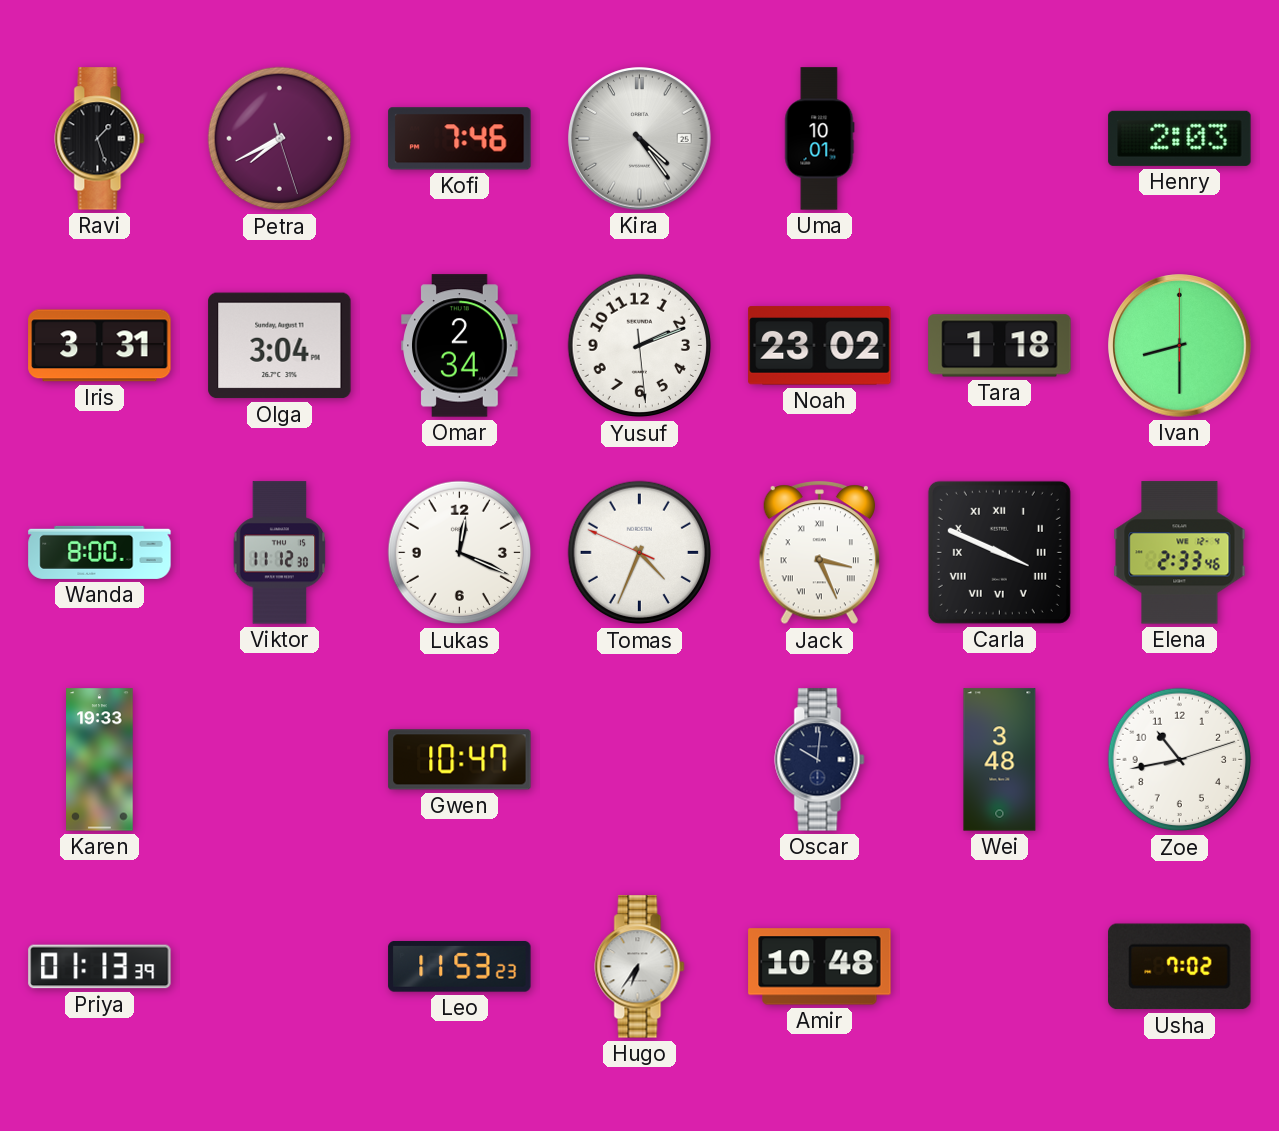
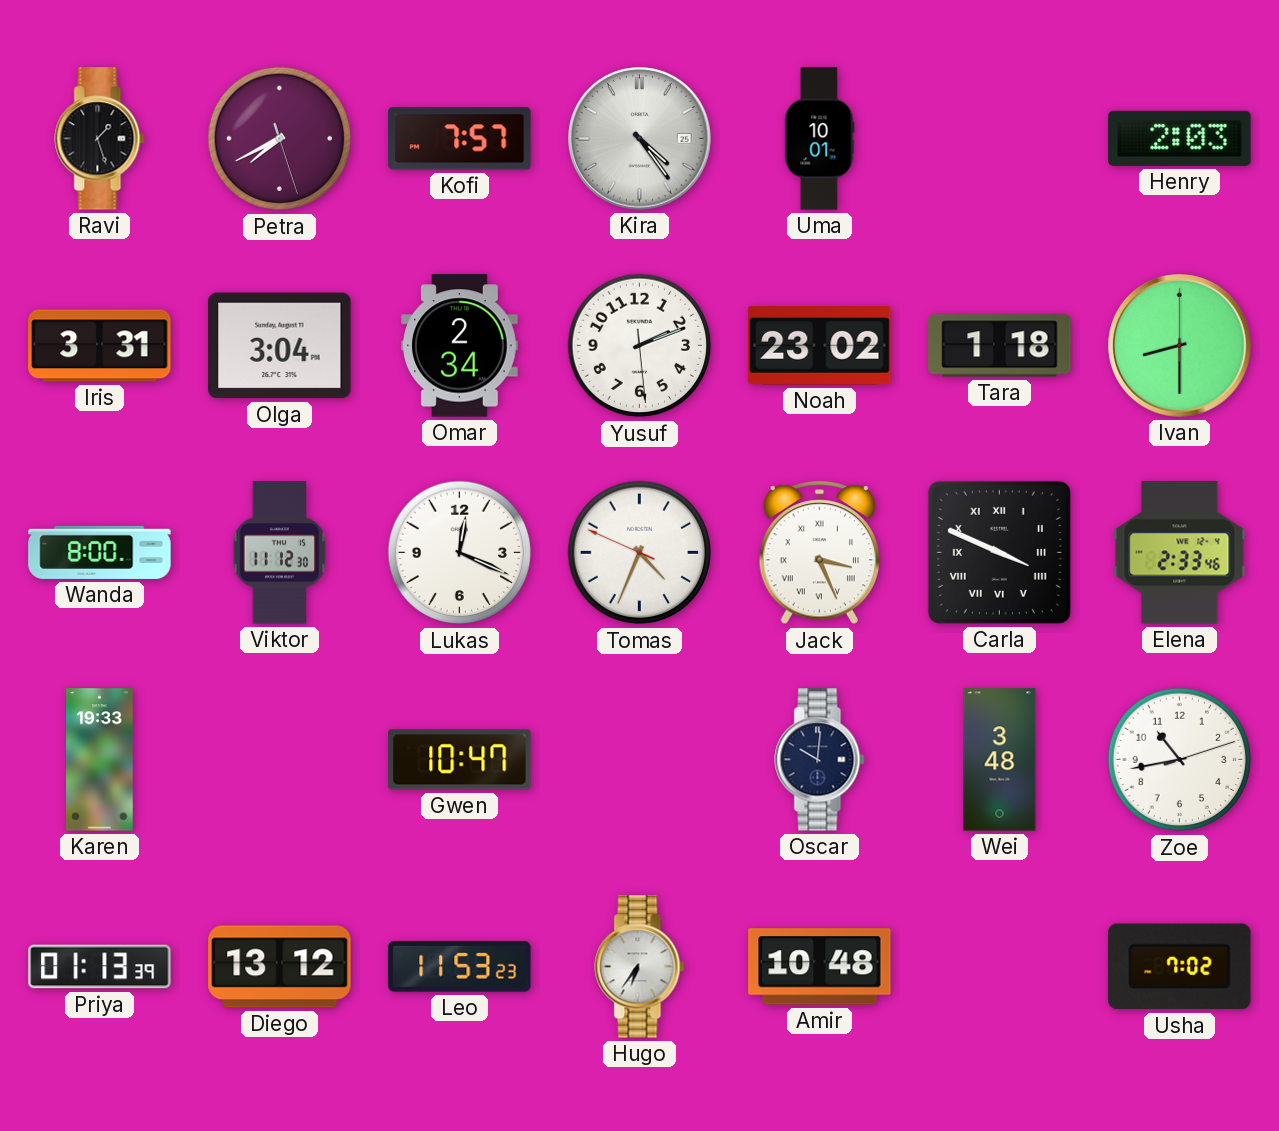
Kofi: 7:46 -> 7:57
Diego: none -> 13:12
